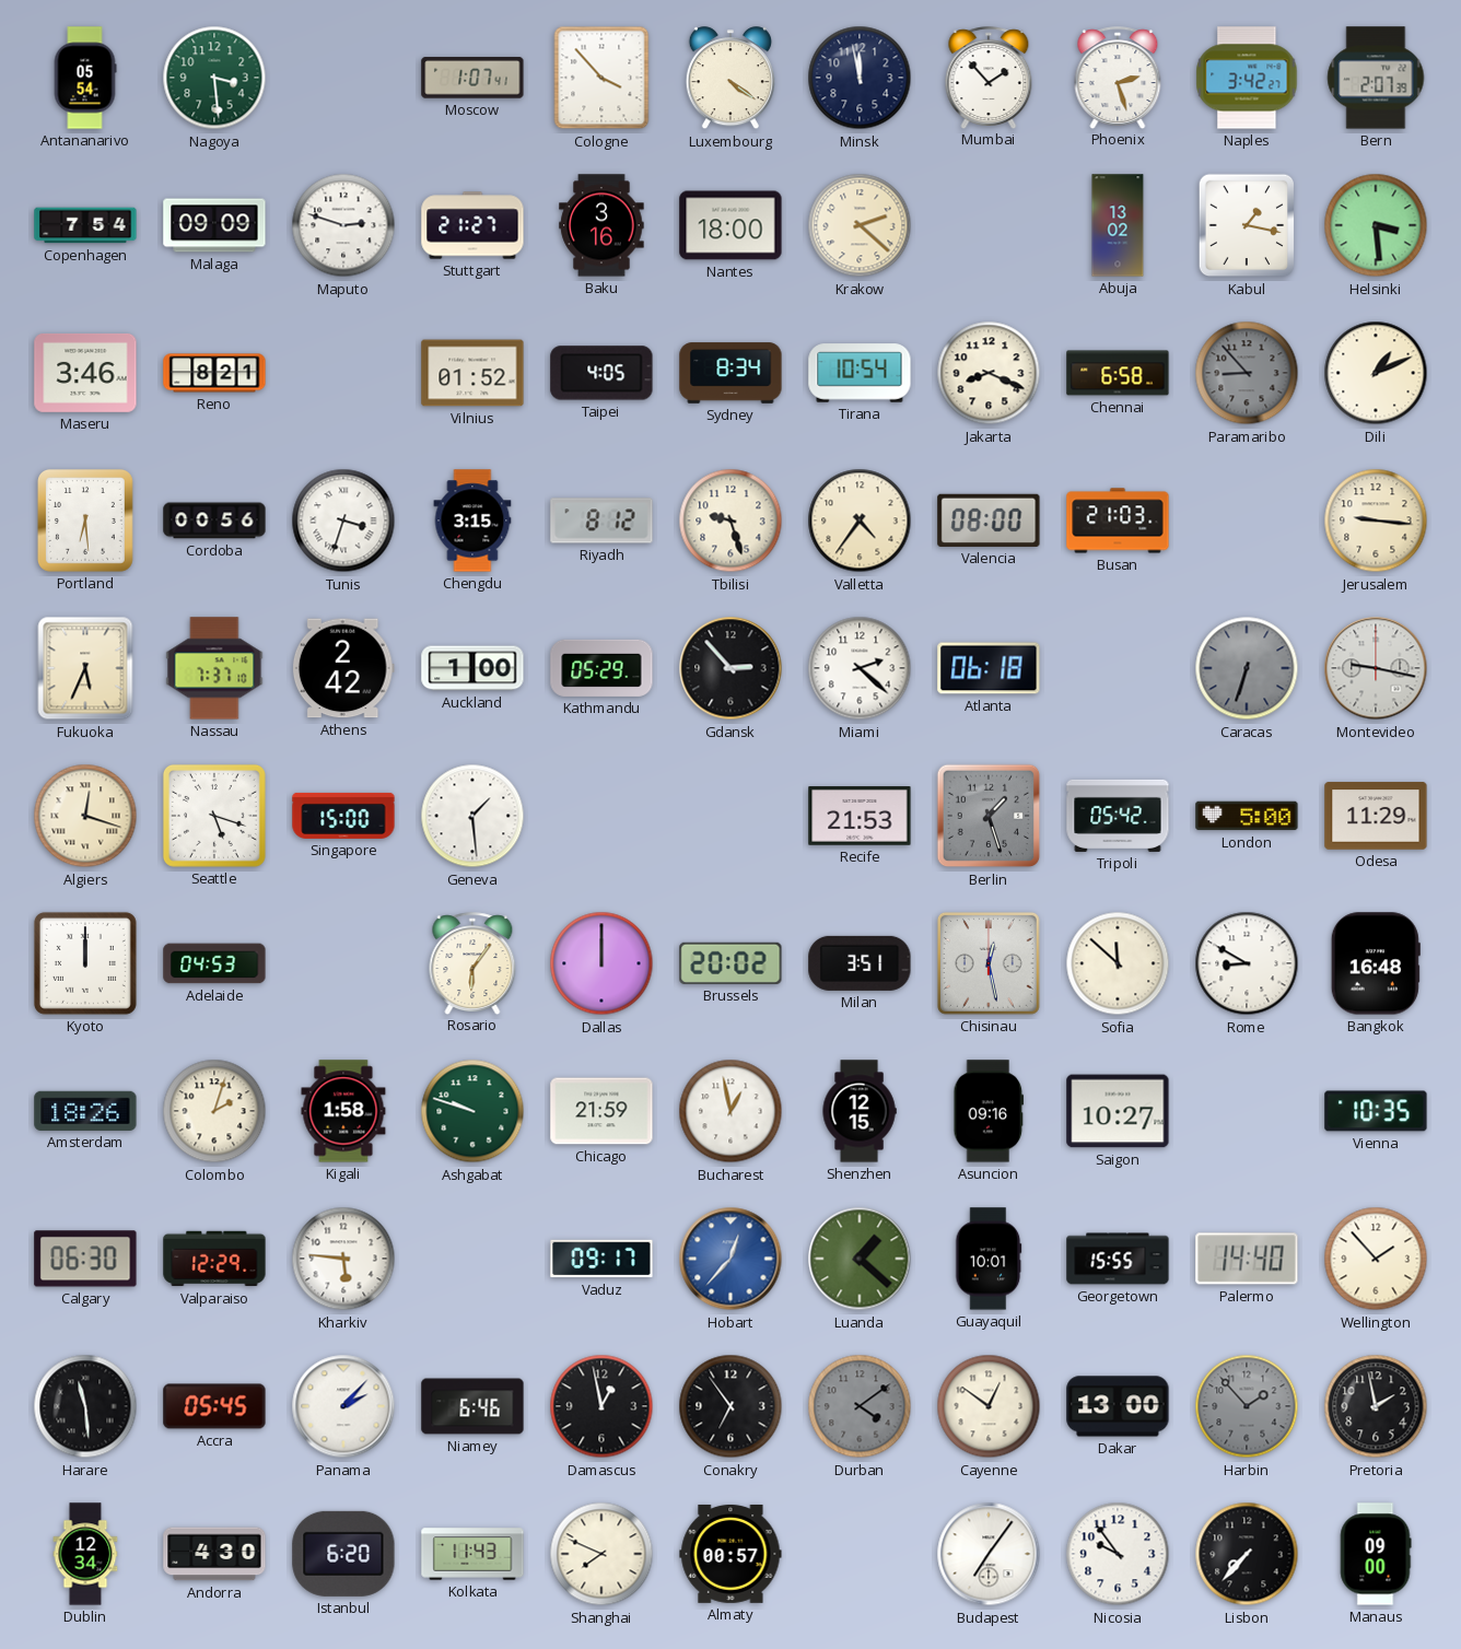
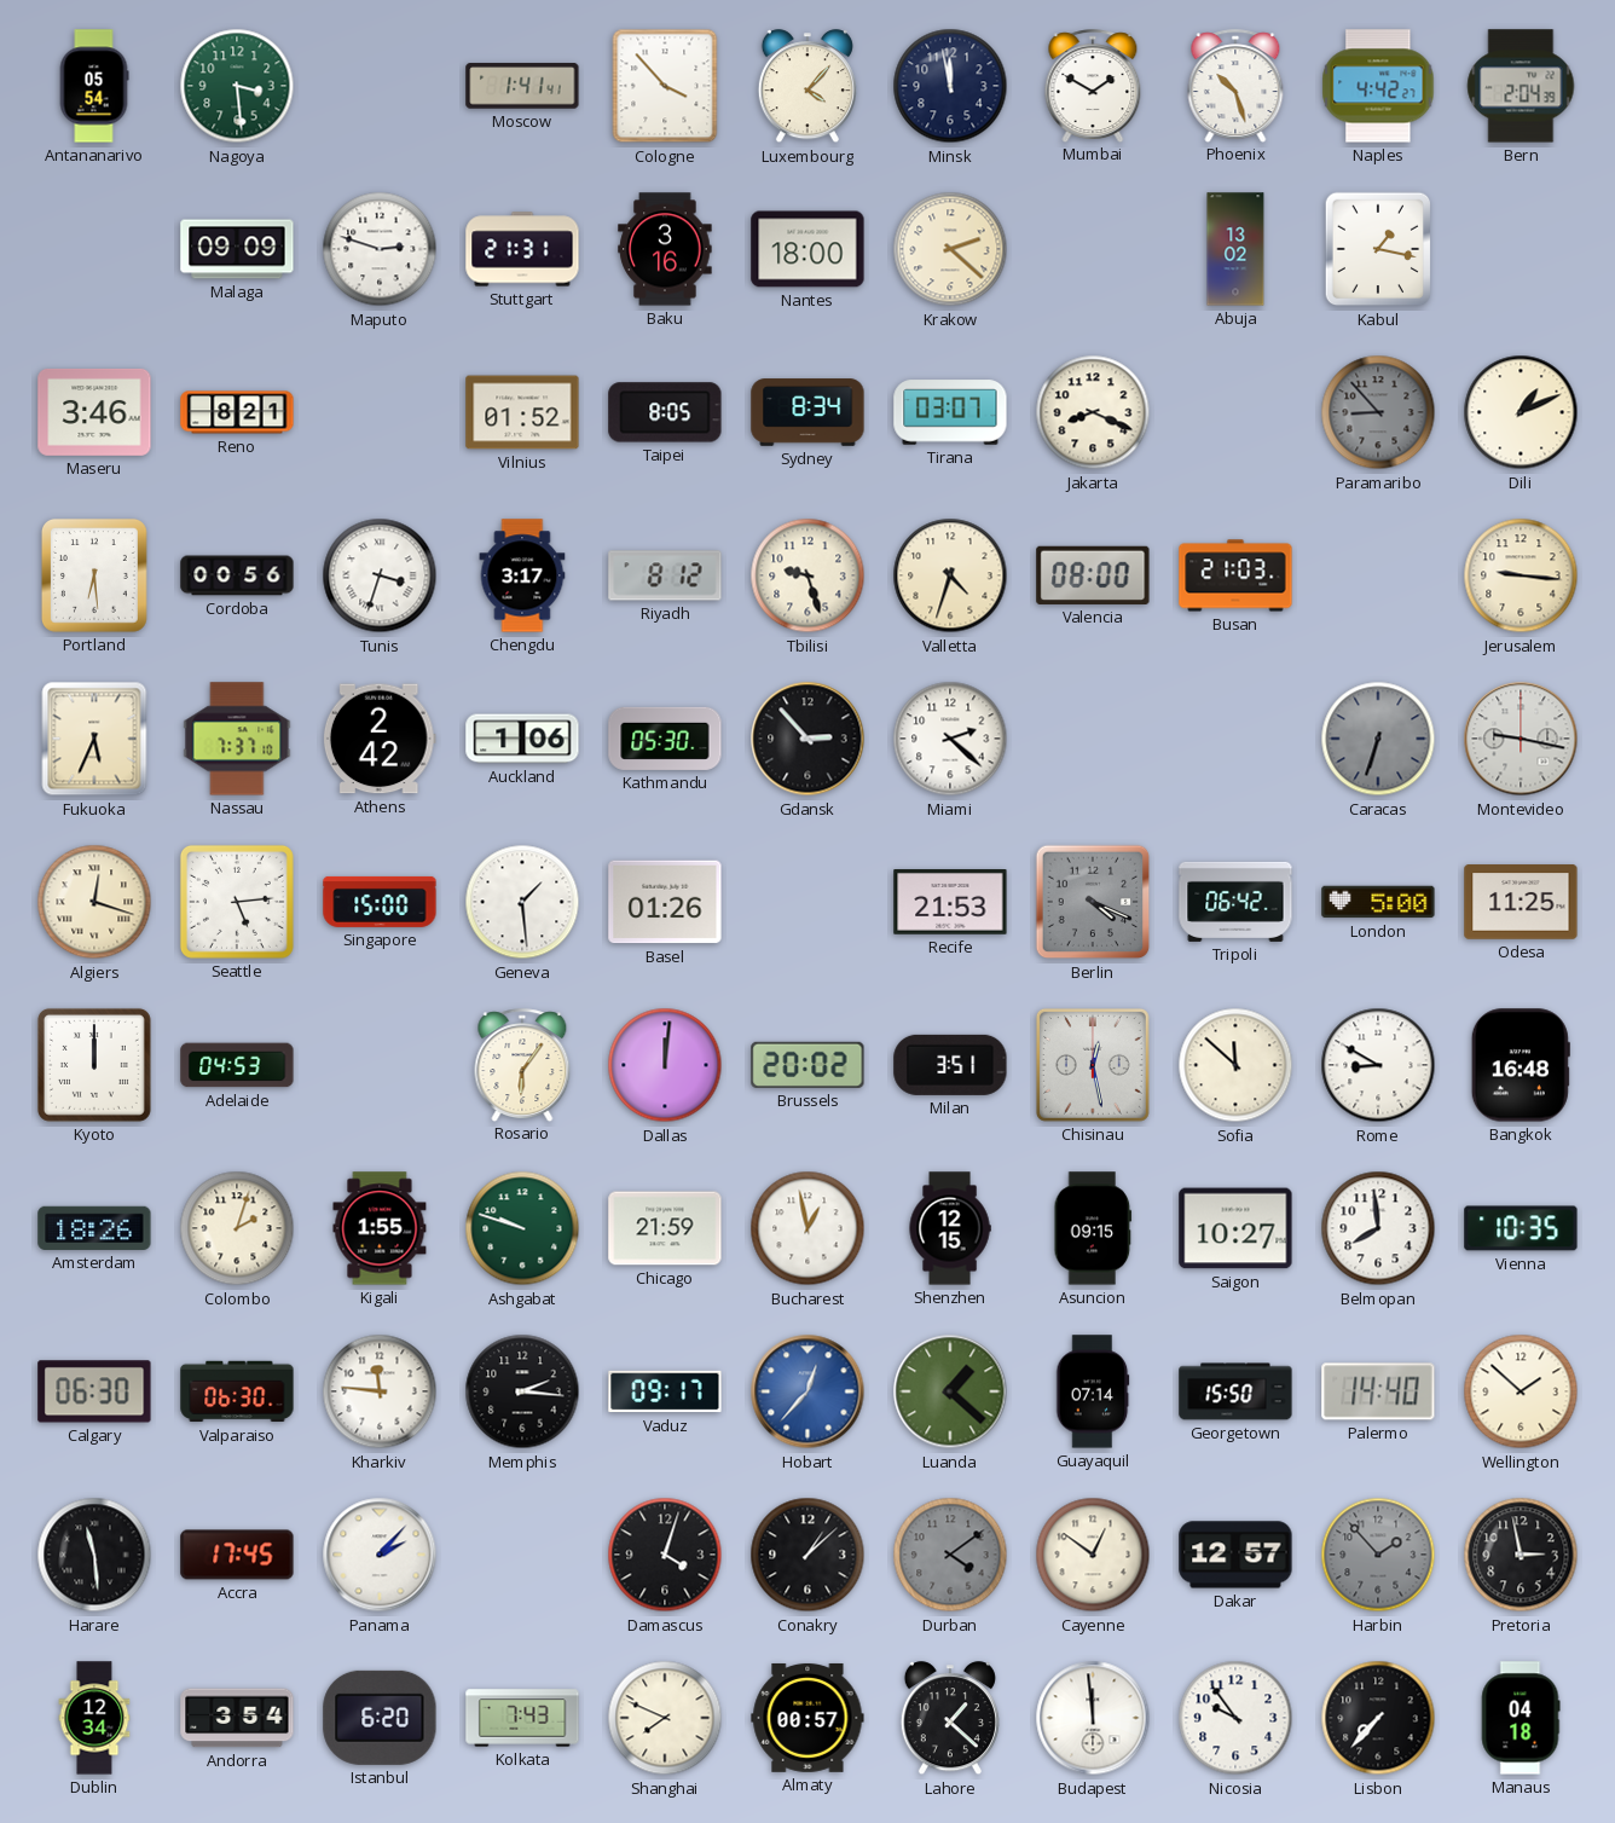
Moscow: 1:07 -> 1:41
Luxembourg: 4:21 -> 4:07
Mumbai: 1:53 -> 1:50
Phoenix: 2:27 -> 10:27
Naples: 3:42 -> 4:42
Bern: 2:07 -> 2:04
Copenhagen: 7:54 -> none
Stuttgart: 21:27 -> 21:31
Helsinki: 3:29 -> none
Taipei: 4:05 -> 8:05
Tirana: 10:54 -> 03:07
Chennai: 6:58 -> none
Chengdu: 3:15 -> 3:17
Valletta: 4:36 -> 4:33
Auckland: 1:00 -> 1:06
Kathmandu: 05:29 -> 05:30
Atlanta: 06:18 -> none
Seattle: 5:18 -> 5:14
Basel: none -> 01:26
Berlin: 1:27 -> 4:19
Tripoli: 05:42 -> 06:42
Odesa: 11:29 -> 11:25
Dallas: 12:00 -> 12:01
Kigali: 1:58 -> 1:55
Asuncion: 09:16 -> 09:15
Belmopan: none -> 7:59
Valparaiso: 12:29 -> 06:30
Kharkiv: 5:46 -> 11:46
Memphis: none -> 2:16
Guayaquil: 10:01 -> 07:14
Georgetown: 15:55 -> 15:50
Wellington: 1:53 -> 1:52
Accra: 05:45 -> 17:45
Niamey: 6:46 -> none
Damascus: 12:58 -> 4:03
Conakry: 6:54 -> 1:08
Dakar: 13:00 -> 12:57
Pretoria: 1:58 -> 2:58
Andorra: 4:30 -> 3:54
Kolkata: 11:43 -> 7:43
Lahore: none -> 1:22
Budapest: 7:06 -> 11:59
Manaus: 09:00 -> 04:18
